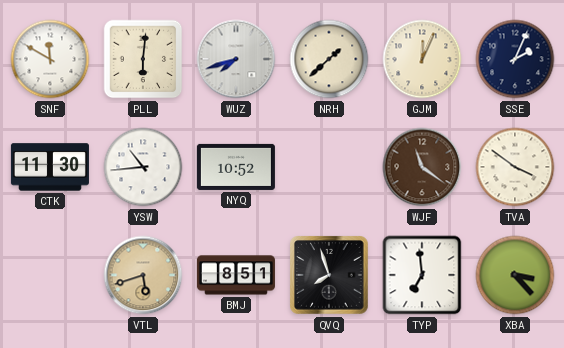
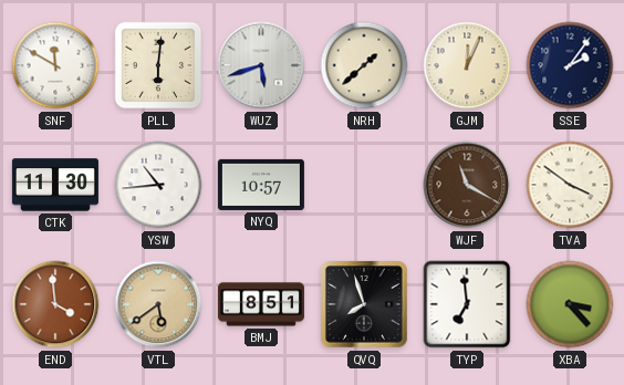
WUZ: 7:42 -> 5:42
SSE: 2:04 -> 2:06
NYQ: 10:52 -> 10:57
WJF: 11:21 -> 11:20
END: none -> 3:59
VTL: 5:42 -> 5:39
